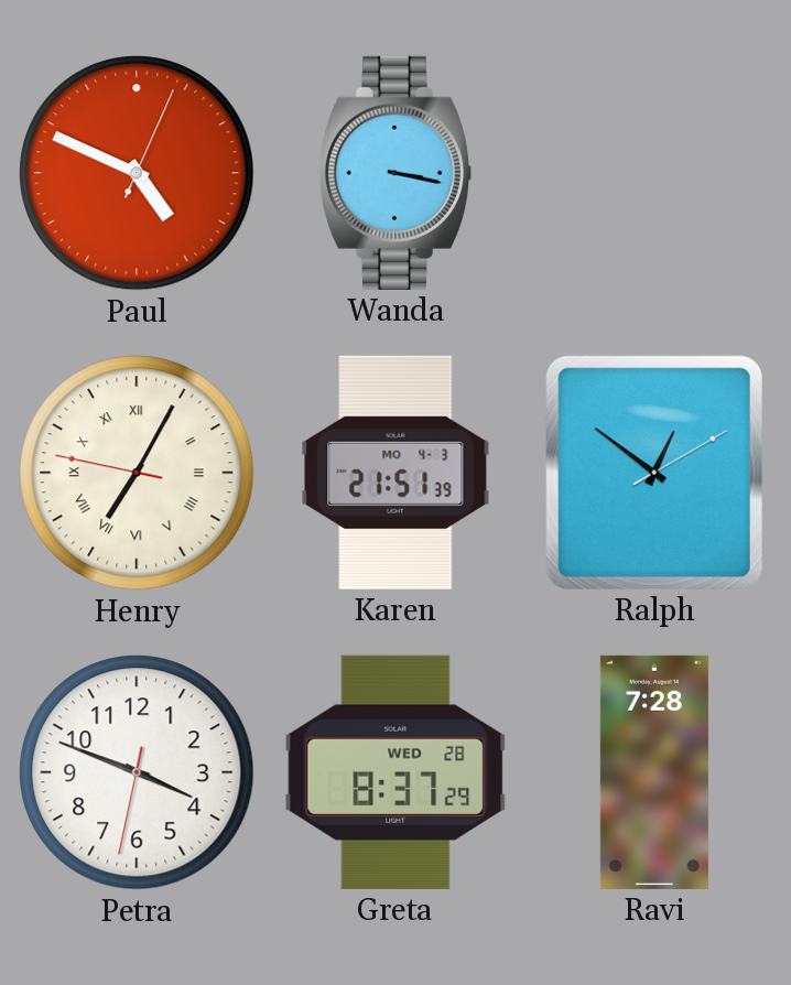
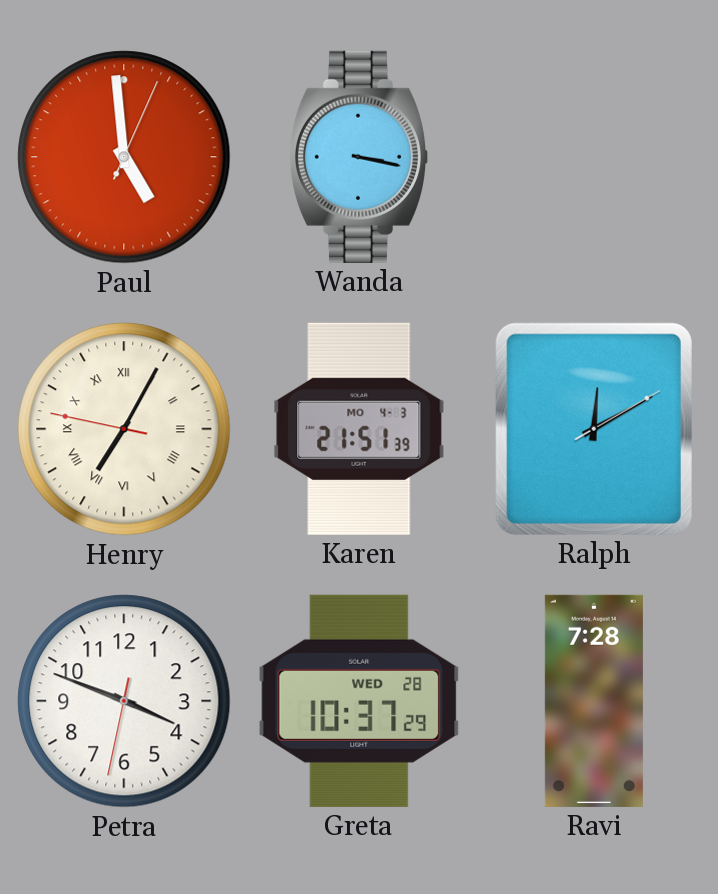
Paul: 4:49 -> 4:59
Ralph: 12:51 -> 12:10
Greta: 8:37 -> 10:37
